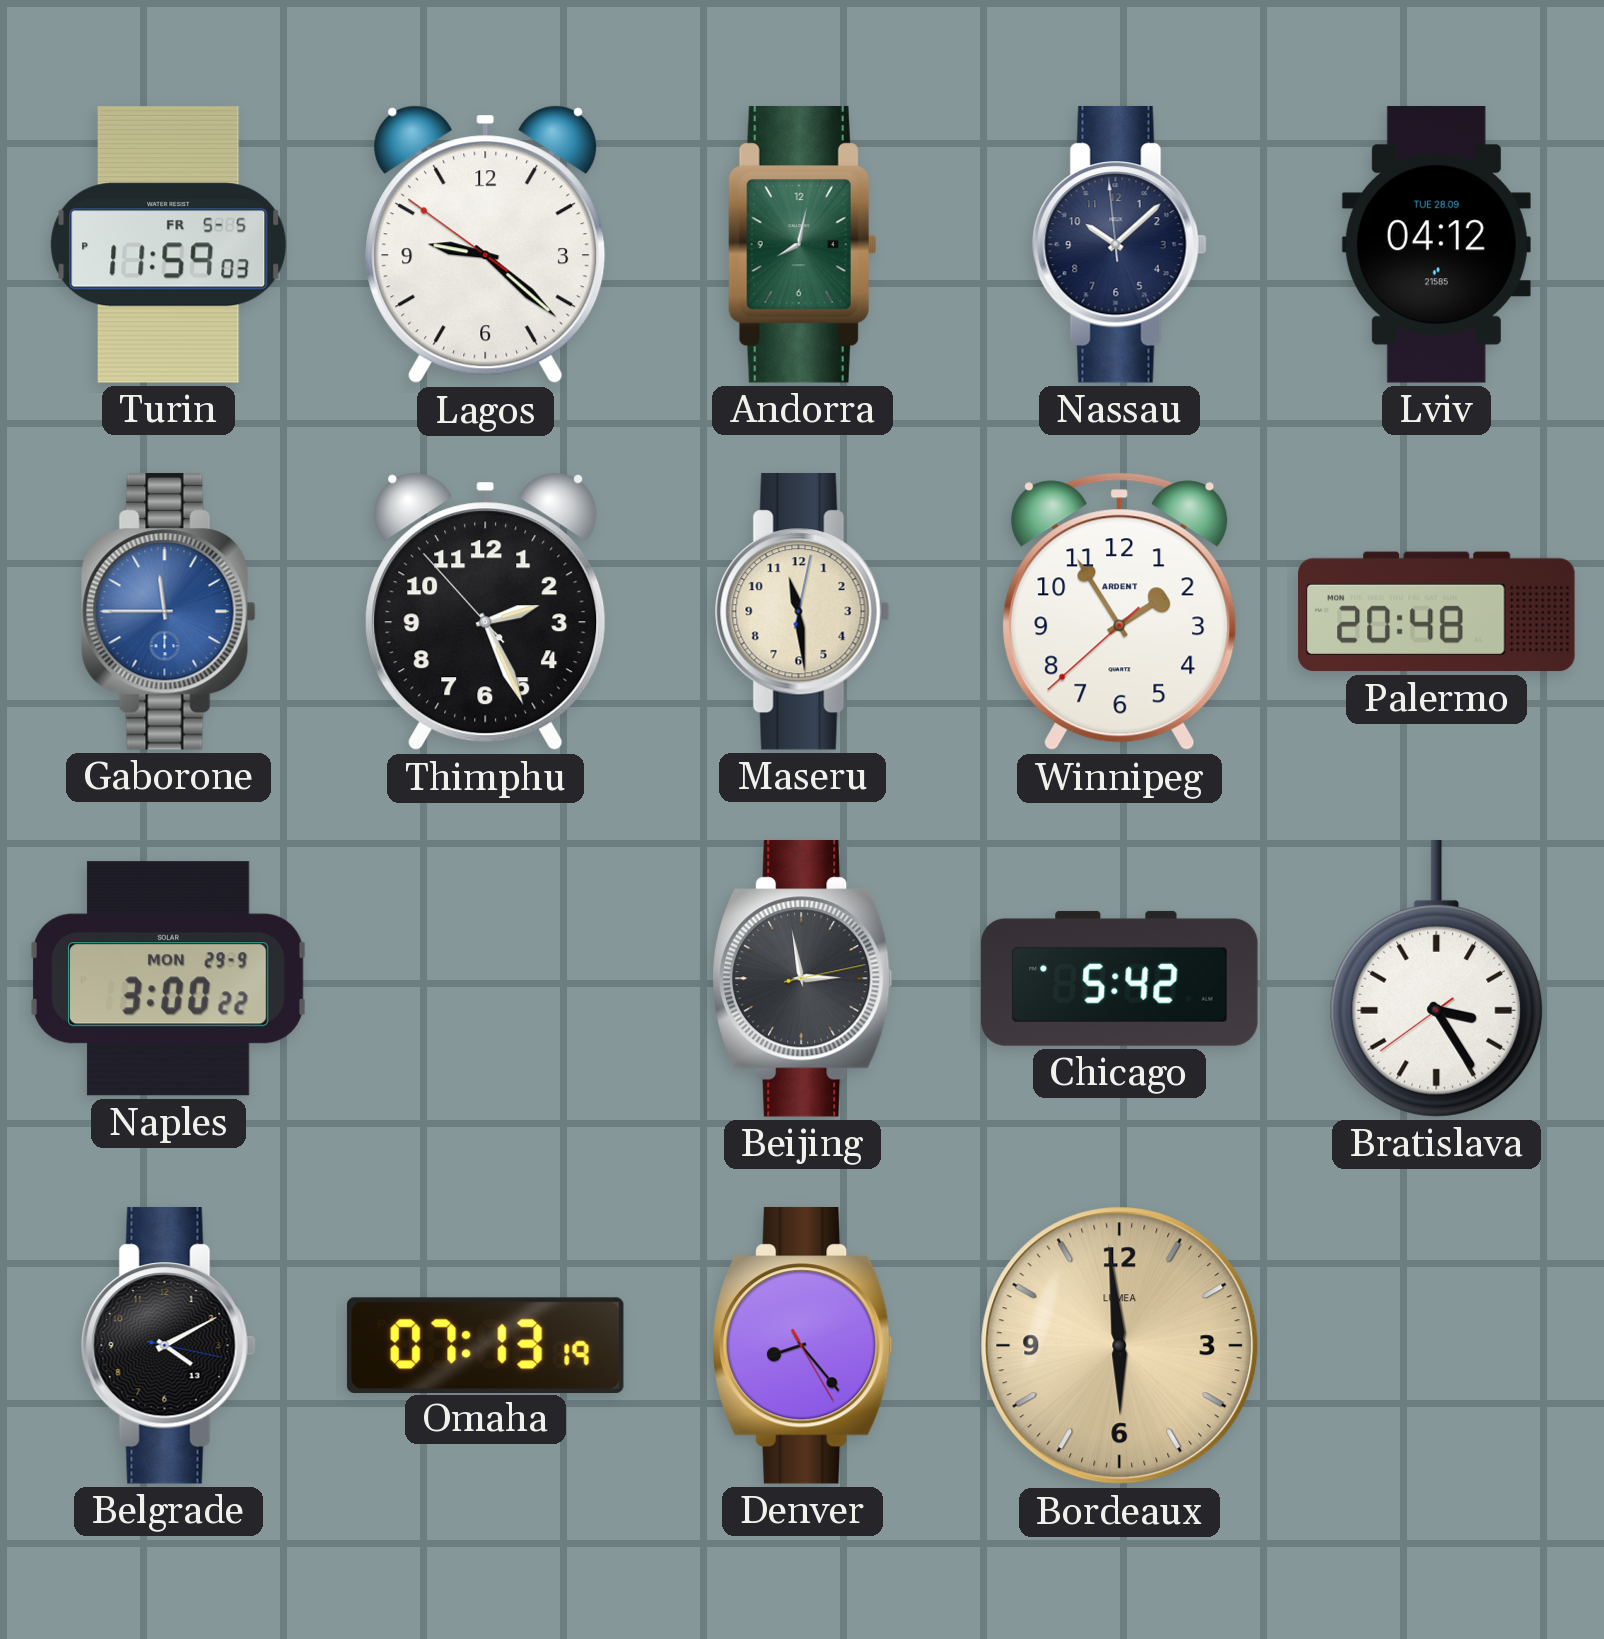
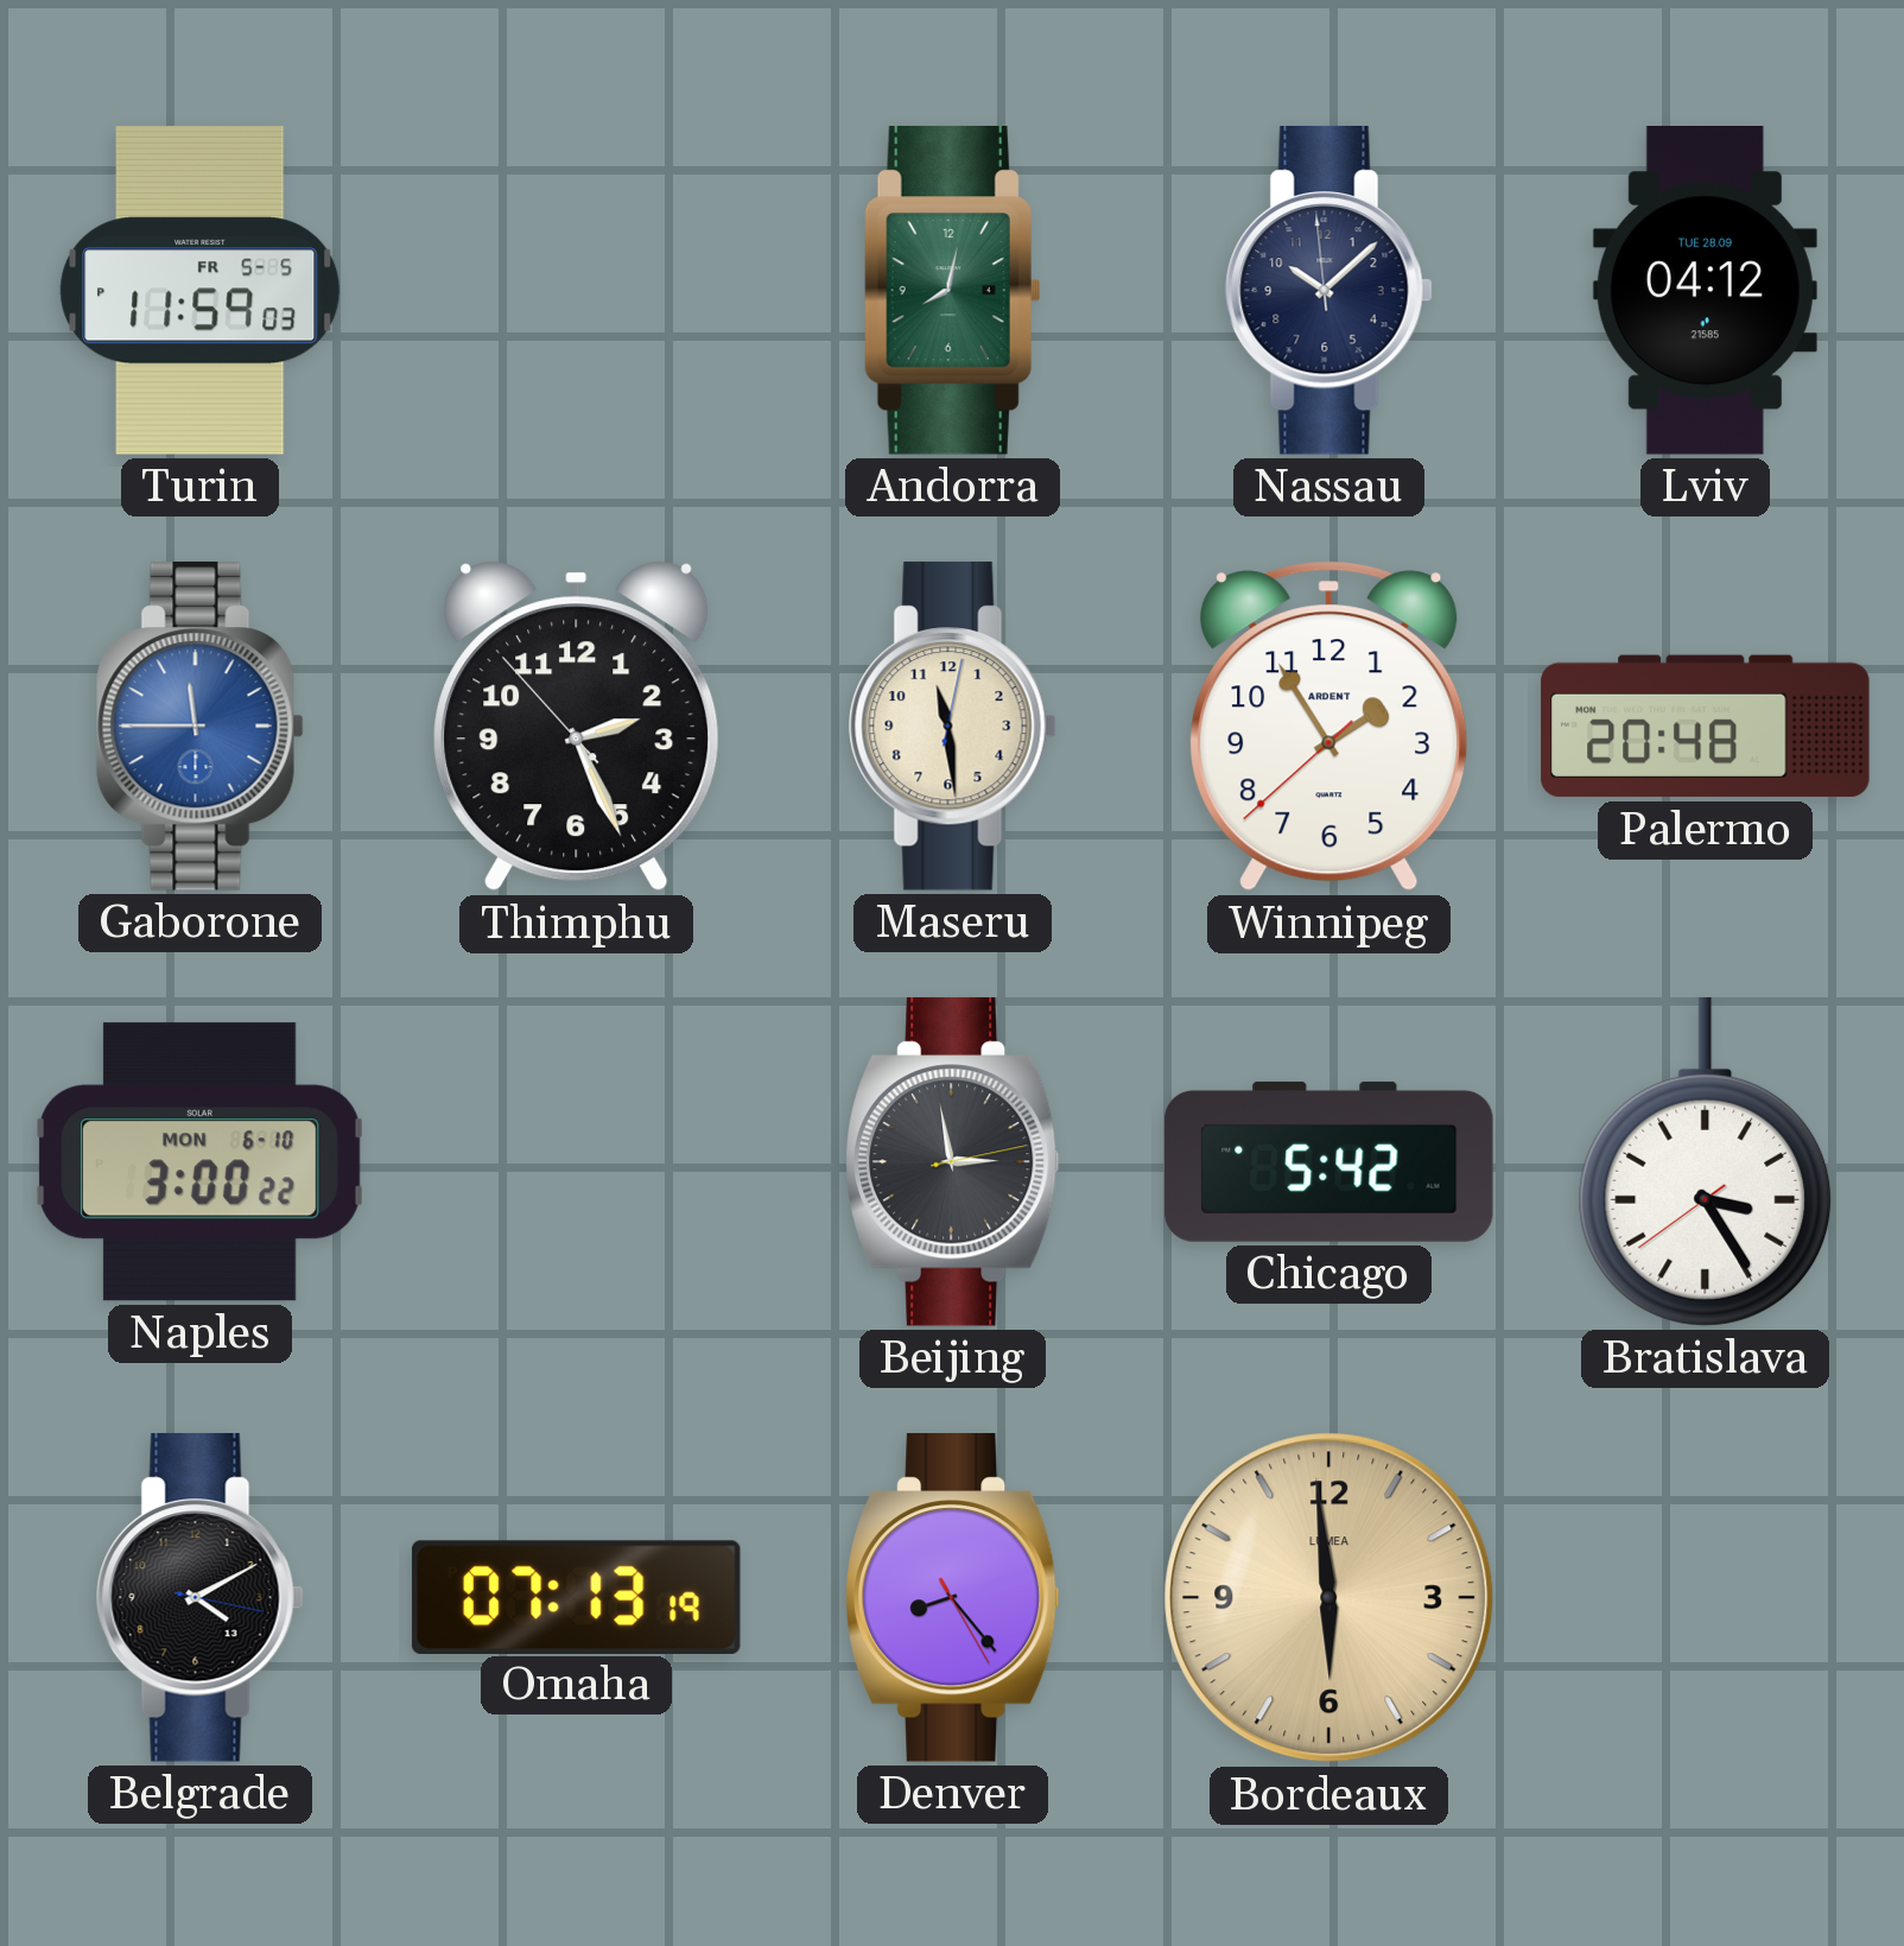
Lagos: 9:21 -> none
Naples date: MON 29-9 -> MON 6-10
